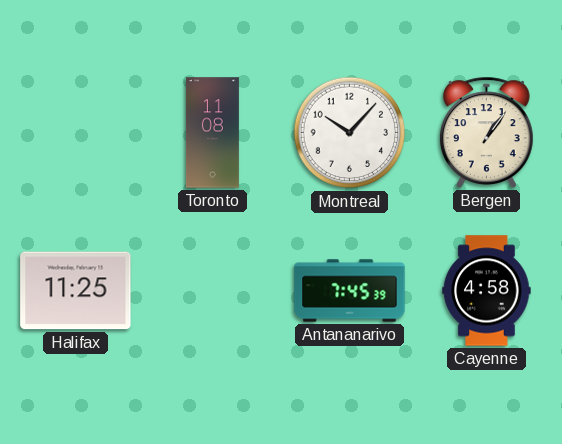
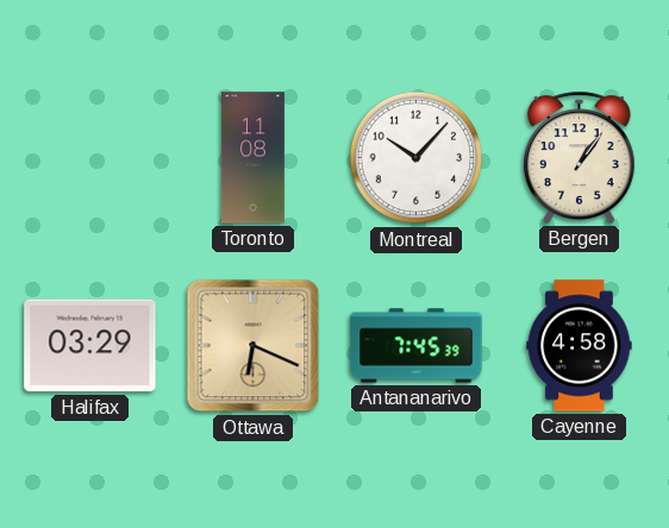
Halifax: 11:25 -> 03:29
Ottawa: none -> 6:19
